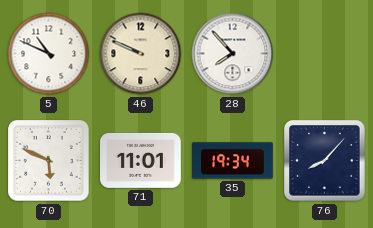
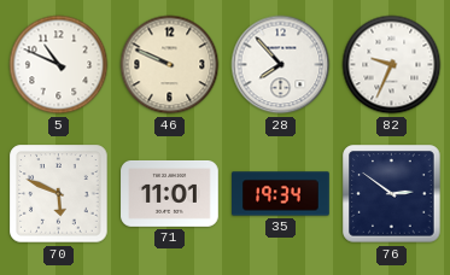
82: none -> 9:34
76: 8:07 -> 2:51
